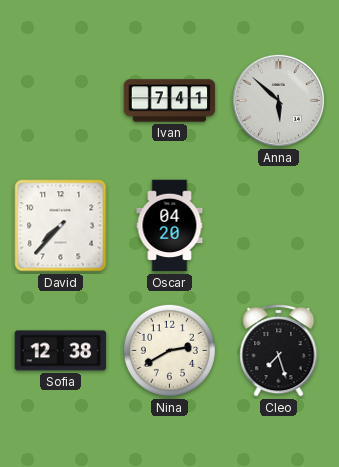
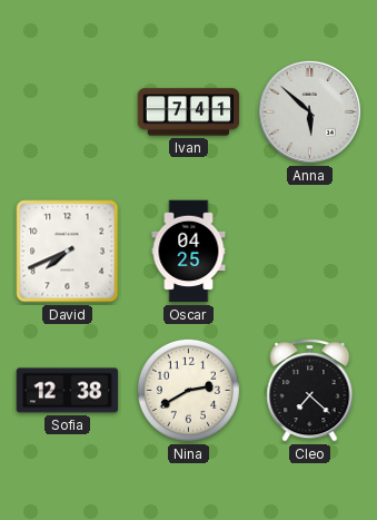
David: 7:37 -> 7:41
Oscar: 04:20 -> 04:25
Cleo: 7:27 -> 7:22
